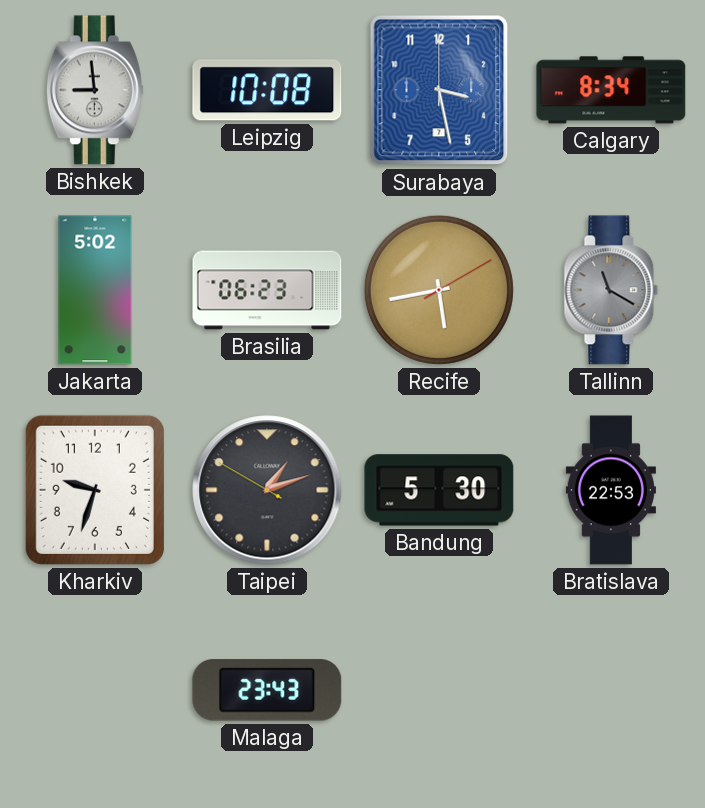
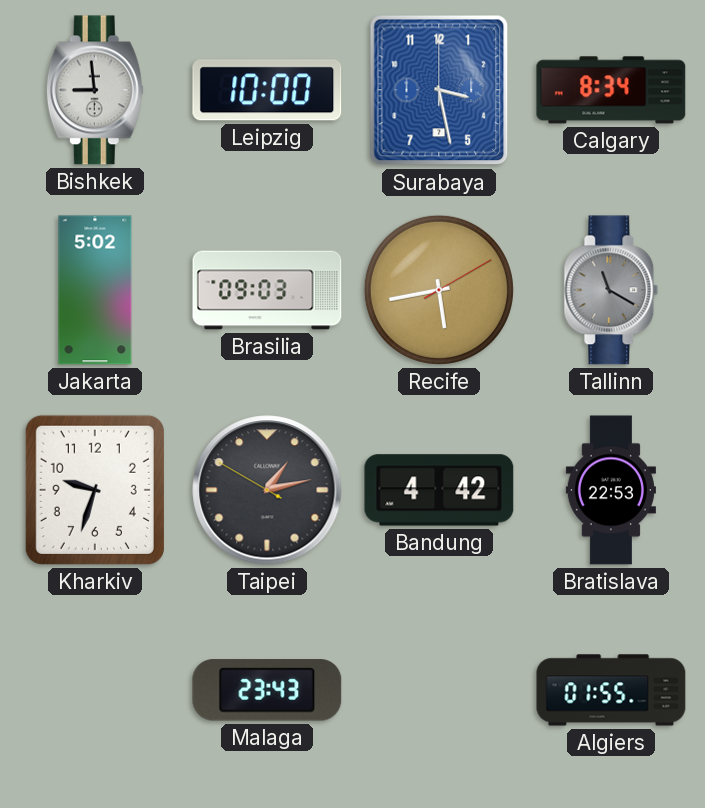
Leipzig: 10:08 -> 10:00
Brasilia: 06:23 -> 09:03
Taipei: 1:11 -> 1:12
Bandung: 5:30 -> 4:42
Algiers: none -> 01:55
